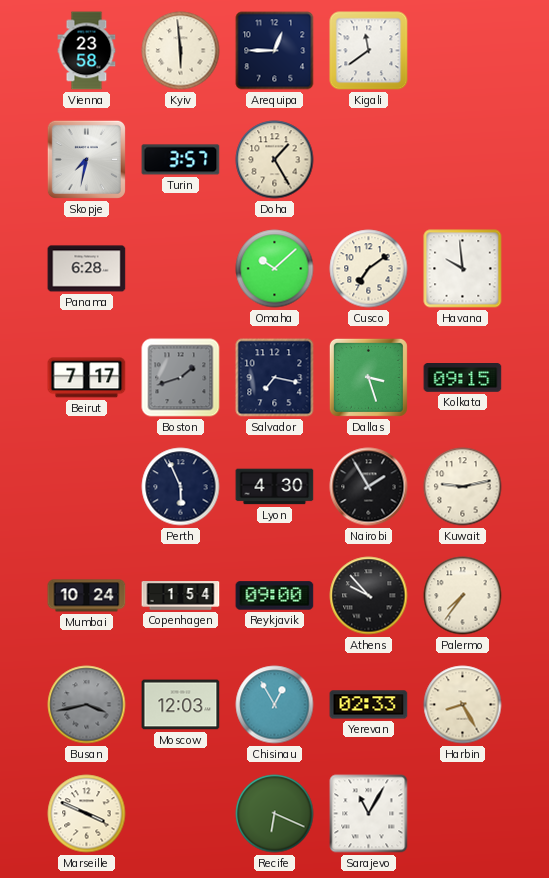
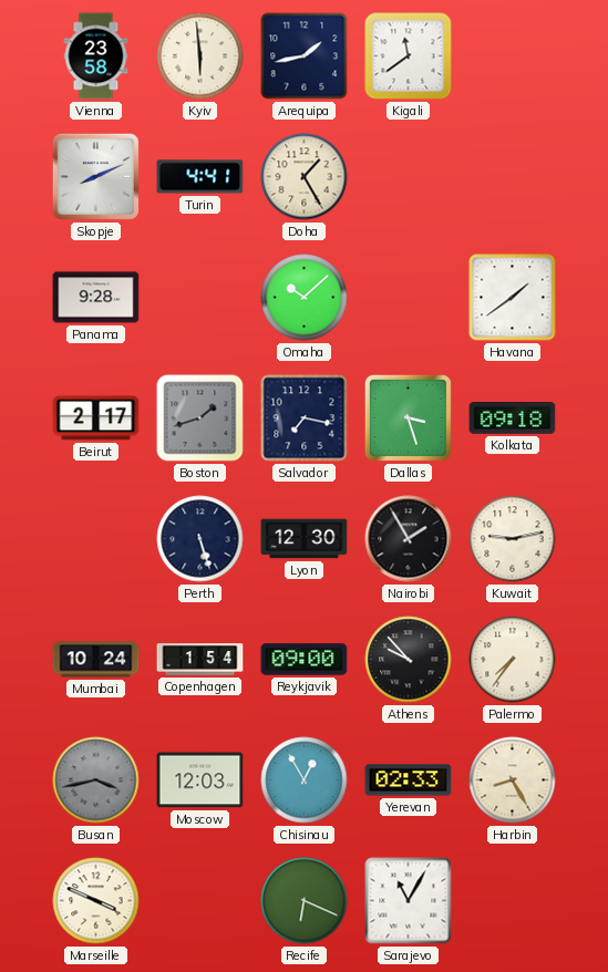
Arequipa: 12:45 -> 1:43
Skopje: 7:32 -> 8:11
Turin: 3:57 -> 4:41
Panama: 6:28 -> 9:28
Cusco: 7:09 -> none
Havana: 9:59 -> 1:39
Beirut: 7:17 -> 2:17
Kolkata: 09:15 -> 09:18
Perth: 5:56 -> 5:27
Lyon: 4:30 -> 12:30
